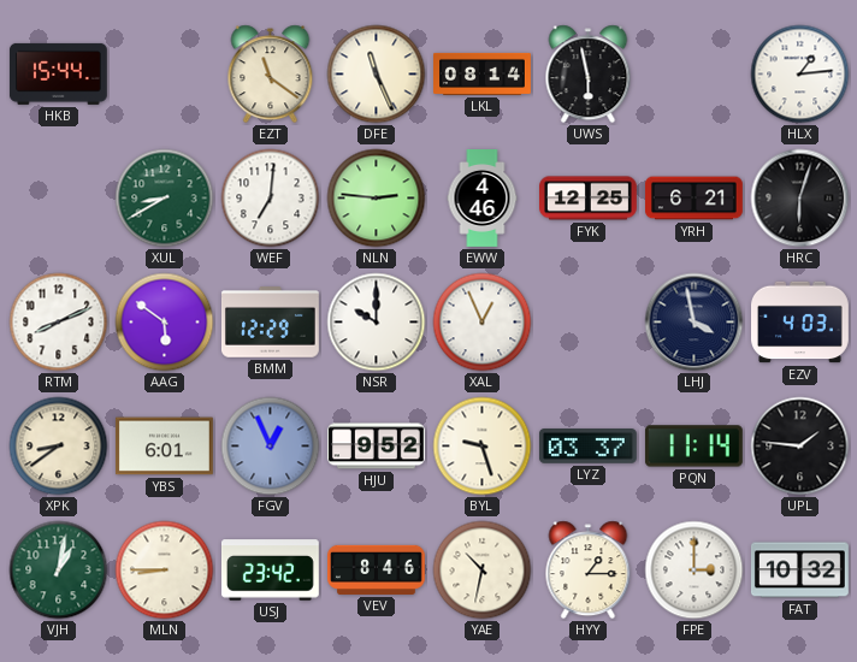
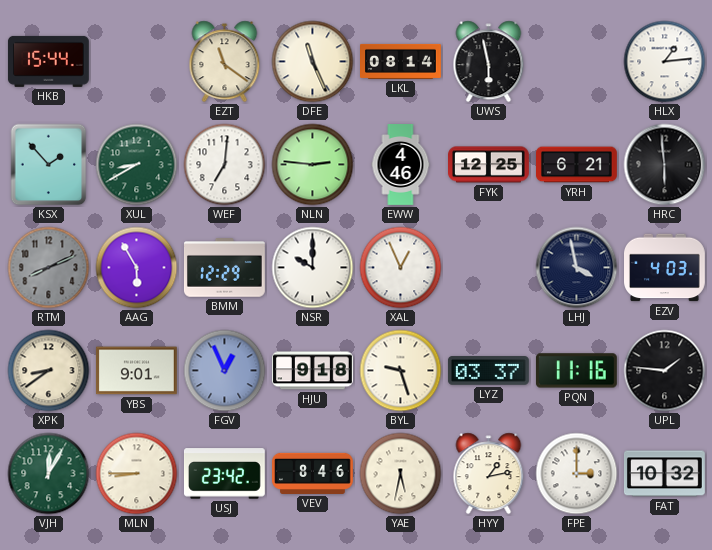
KSX: none -> 1:53
HRC: 6:03 -> 5:59
RTM dial: white -> grey
AAG: 5:51 -> 5:55
YBS: 6:01 -> 9:01
HJU: 9:52 -> 9:18
PQN: 11:14 -> 11:16
VJH: 1:02 -> 12:05
YAE: 10:32 -> 5:32
HYY: 1:15 -> 1:13
